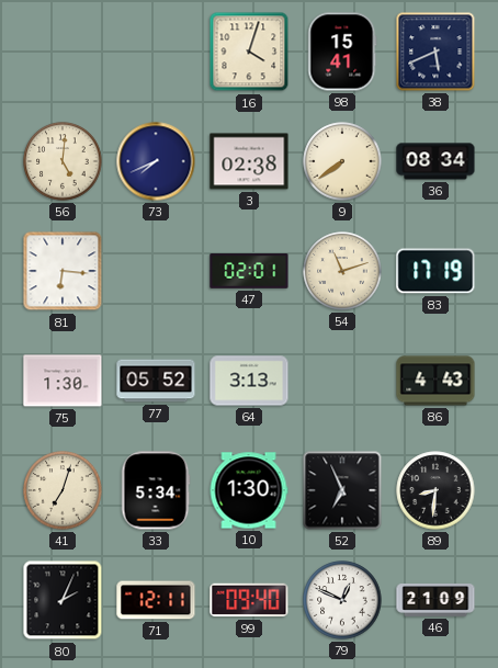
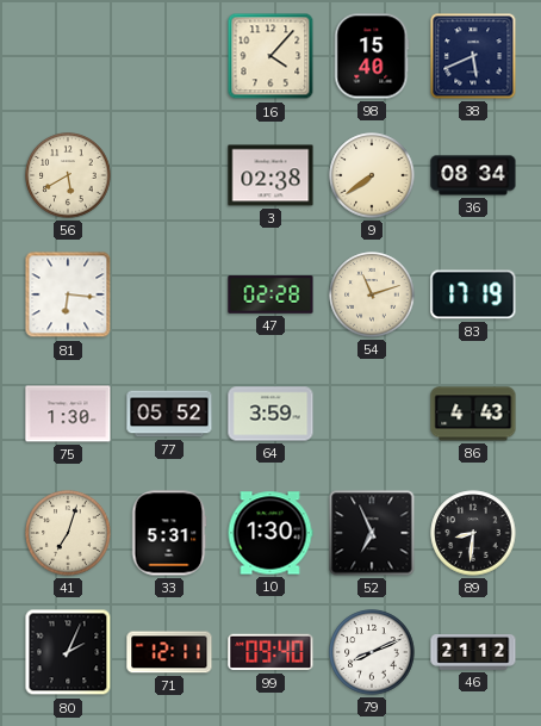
16: 4:03 -> 4:07
98: 15:41 -> 15:40
56: 5:01 -> 5:40
73: 7:41 -> none
47: 02:01 -> 02:28
64: 3:13 -> 3:59
33: 5:34 -> 5:31
79: 12:49 -> 8:11
46: 21:09 -> 21:12
